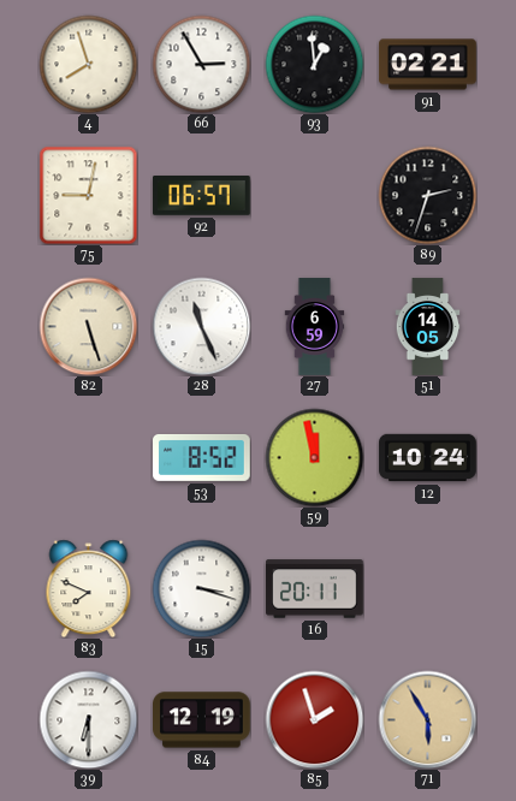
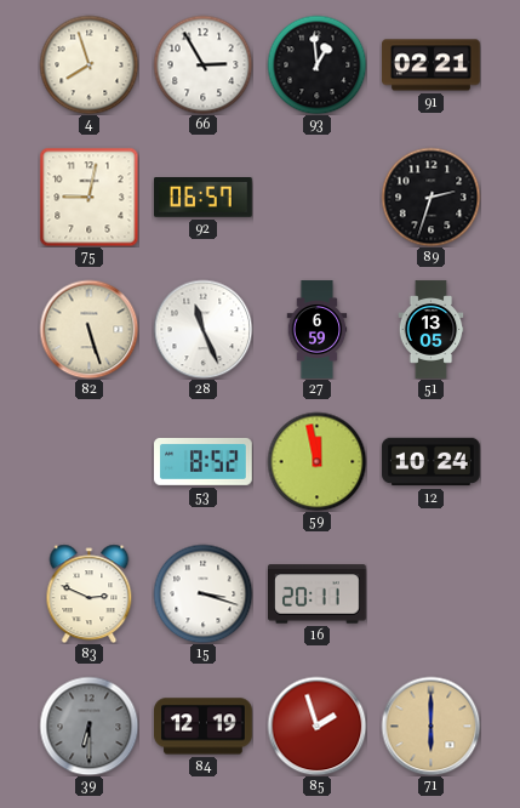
51: 14:05 -> 13:05
83: 7:49 -> 2:49
39 dial: white -> grey
71: 5:55 -> 6:00
